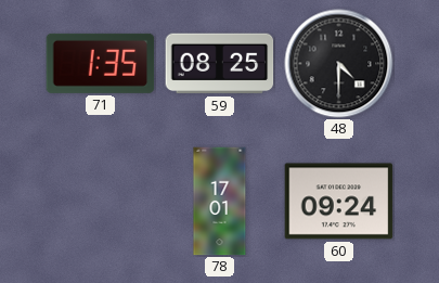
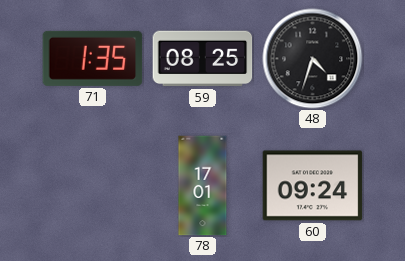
48: 4:30 -> 4:33
